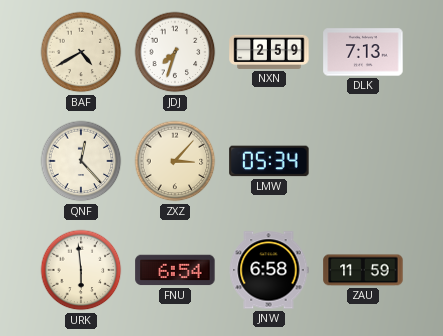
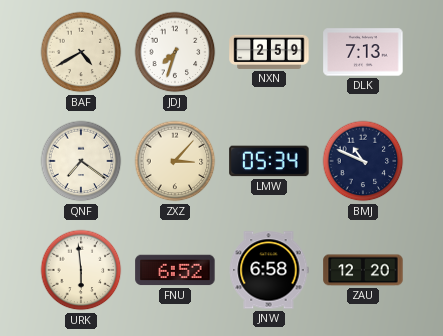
QNF: 12:23 -> 7:21
BMJ: none -> 10:49
FNU: 6:54 -> 6:52
ZAU: 11:59 -> 12:20
